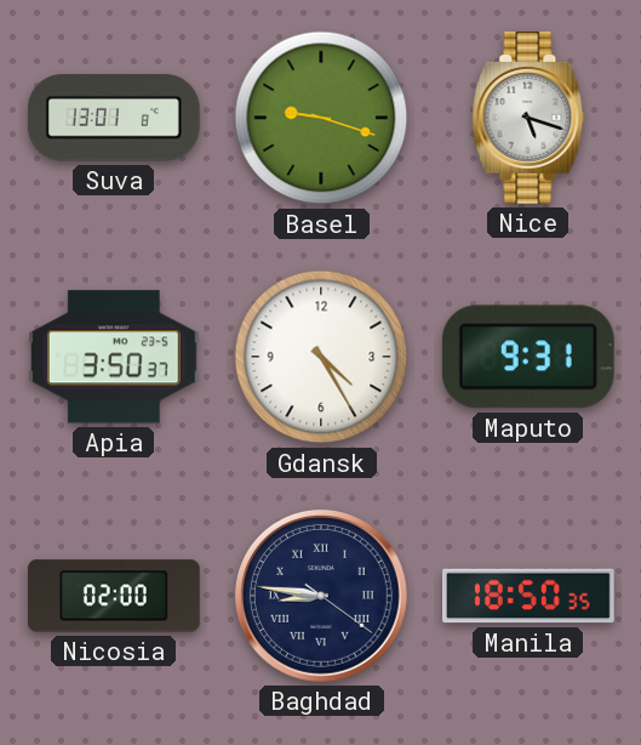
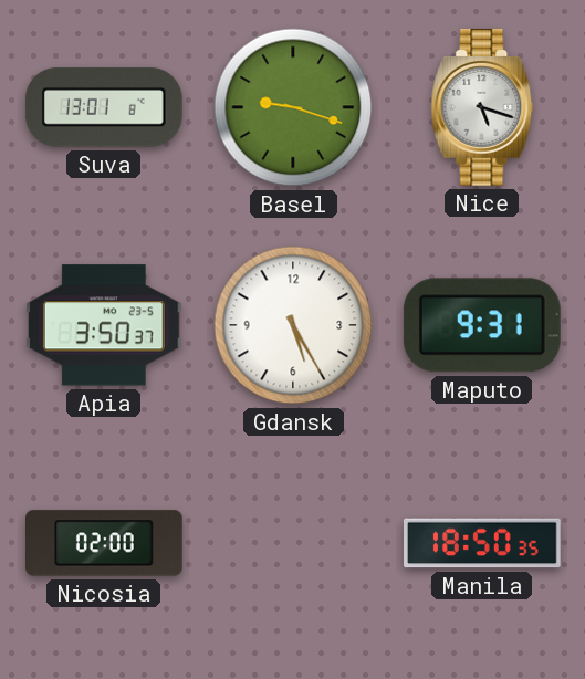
Gdansk: 4:25 -> 5:25
Baghdad: 8:46 -> none
